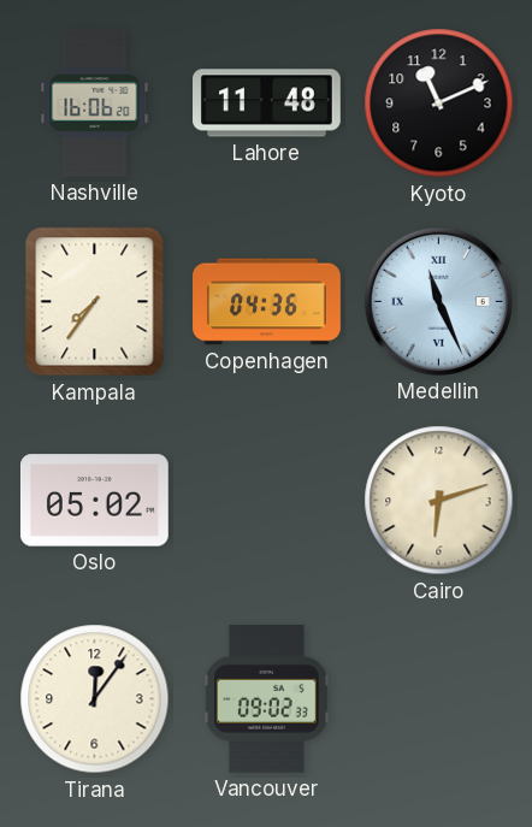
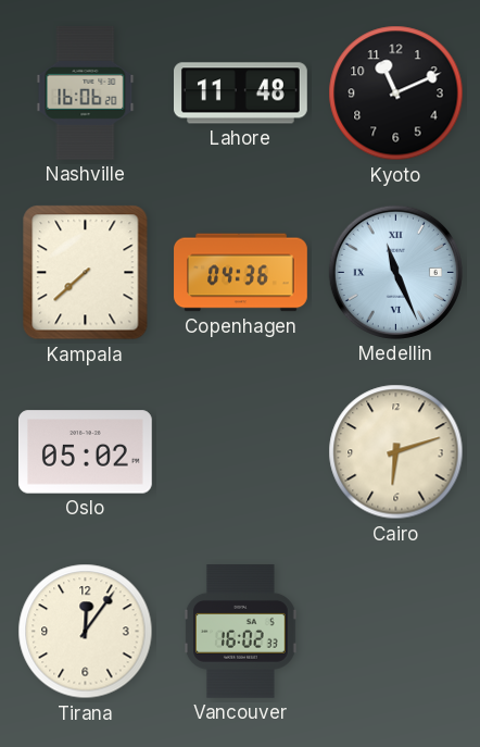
Kampala: 7:36 -> 7:38
Vancouver: 09:02 -> 16:02
